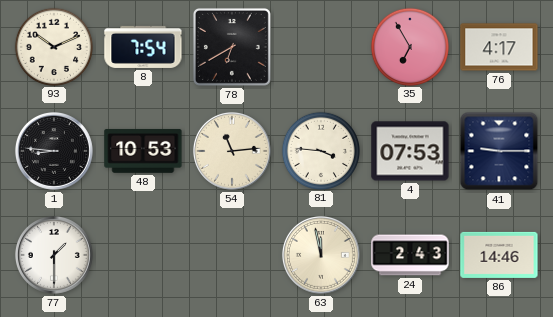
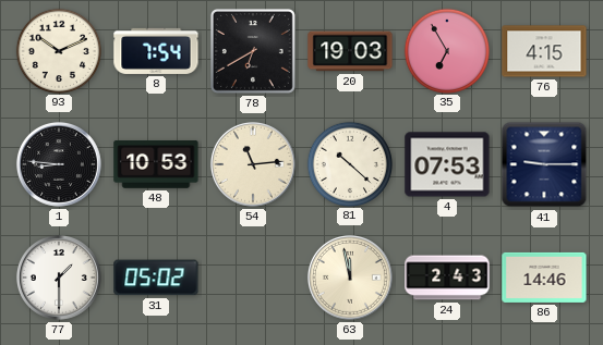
20: none -> 19:03
76: 4:17 -> 4:15
81: 3:46 -> 10:22
31: none -> 05:02
